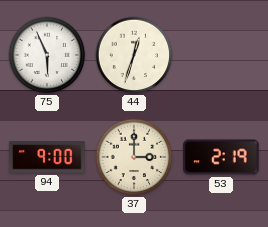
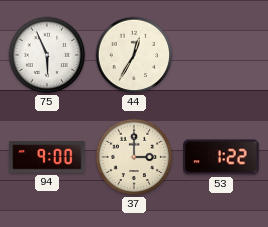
44: 12:33 -> 12:35
53: 2:19 -> 1:22
